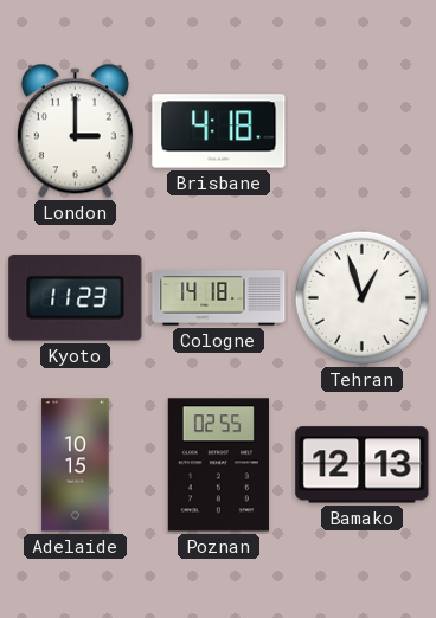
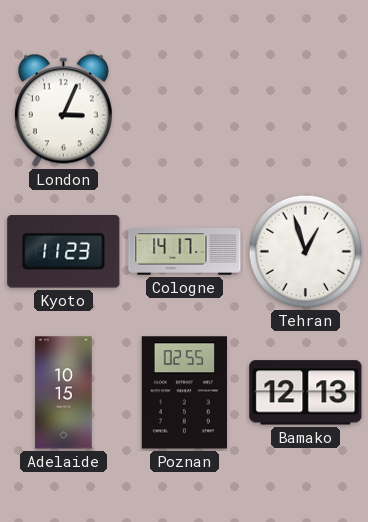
London: 3:00 -> 3:04
Brisbane: 4:18 -> none
Cologne: 14:18 -> 14:17
